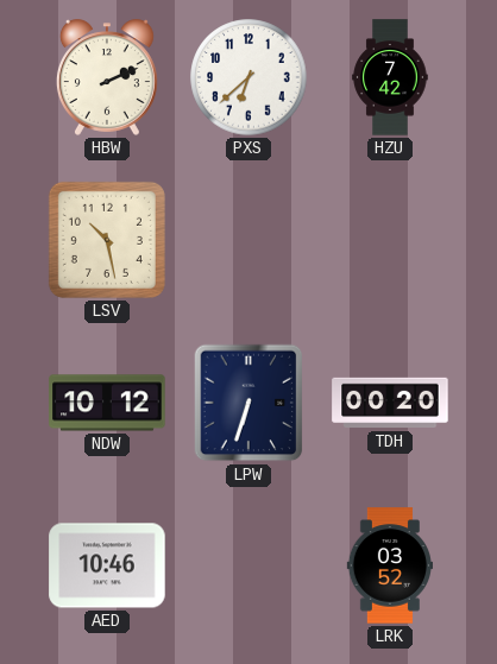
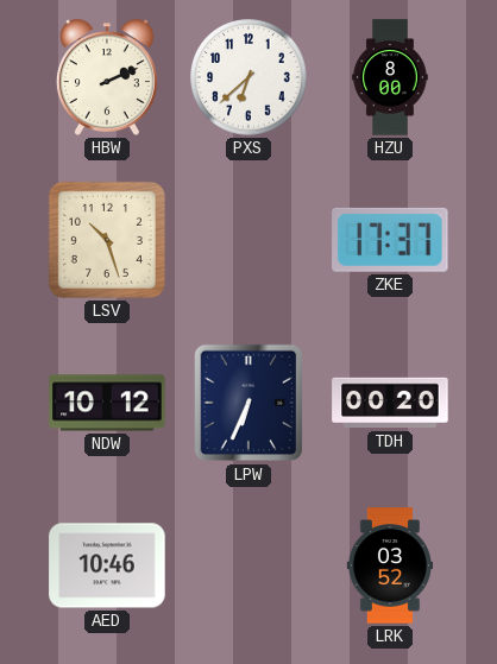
HZU: 7:42 -> 8:00
LSV: 10:28 -> 10:27
ZKE: none -> 17:37
LPW: 6:33 -> 6:34
